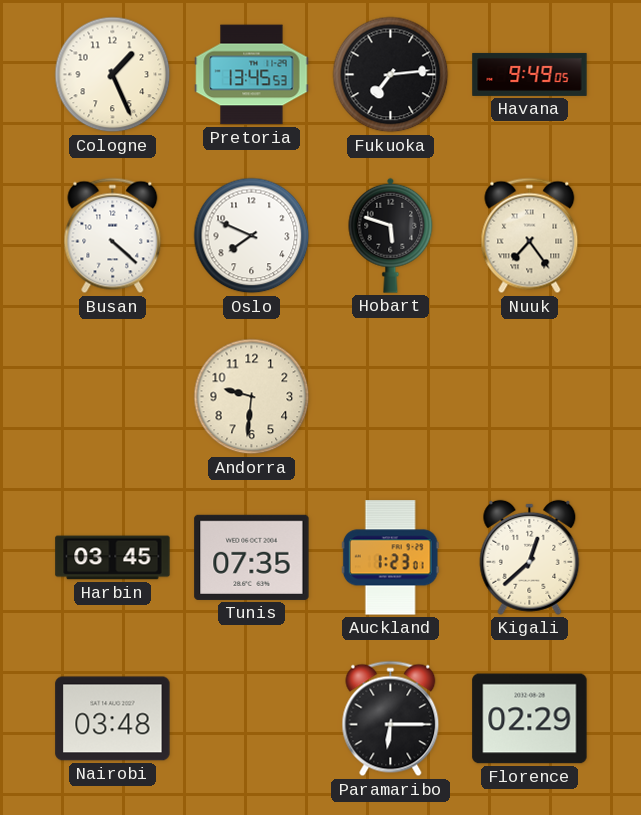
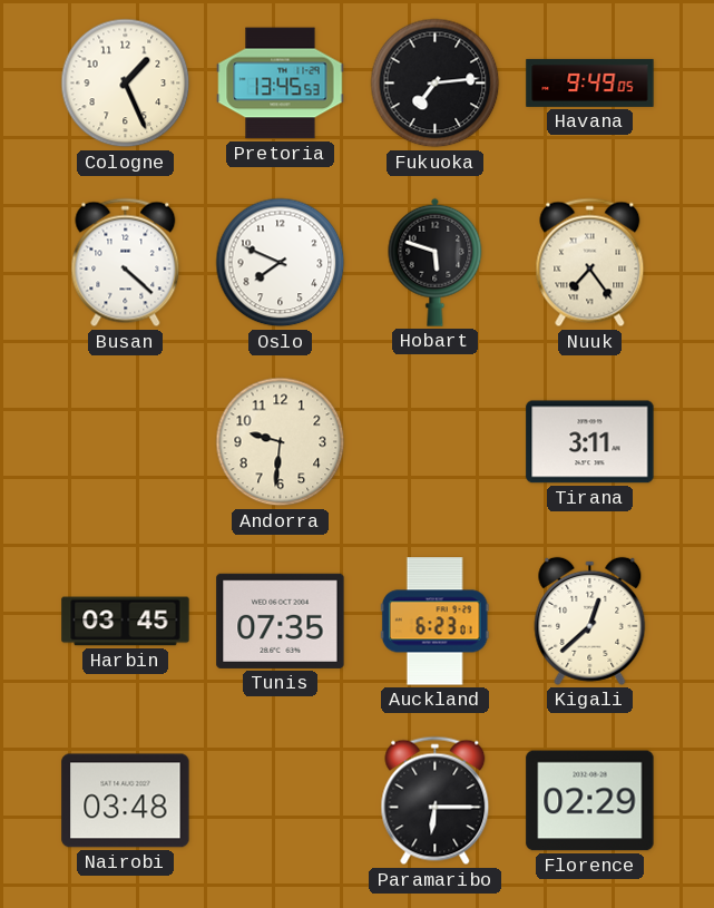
Tirana: none -> 3:11
Auckland: 1:23 -> 6:23
